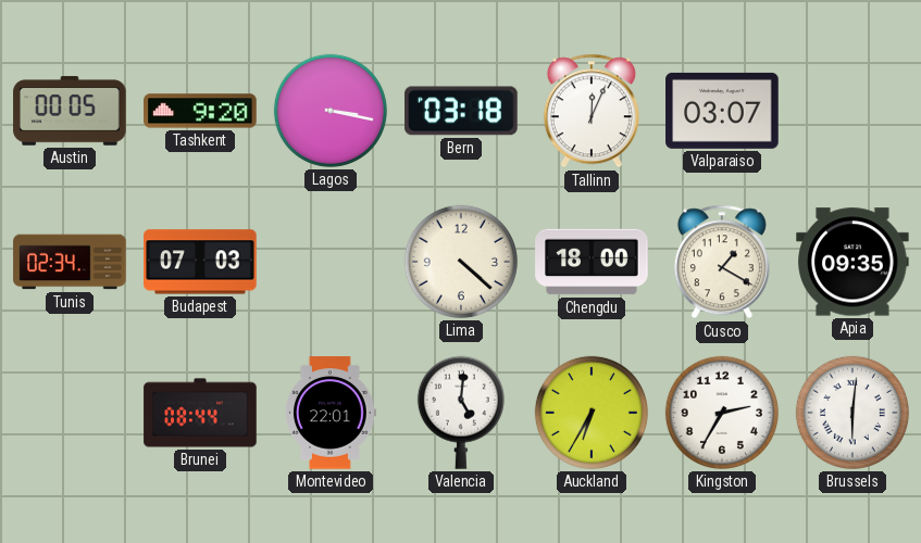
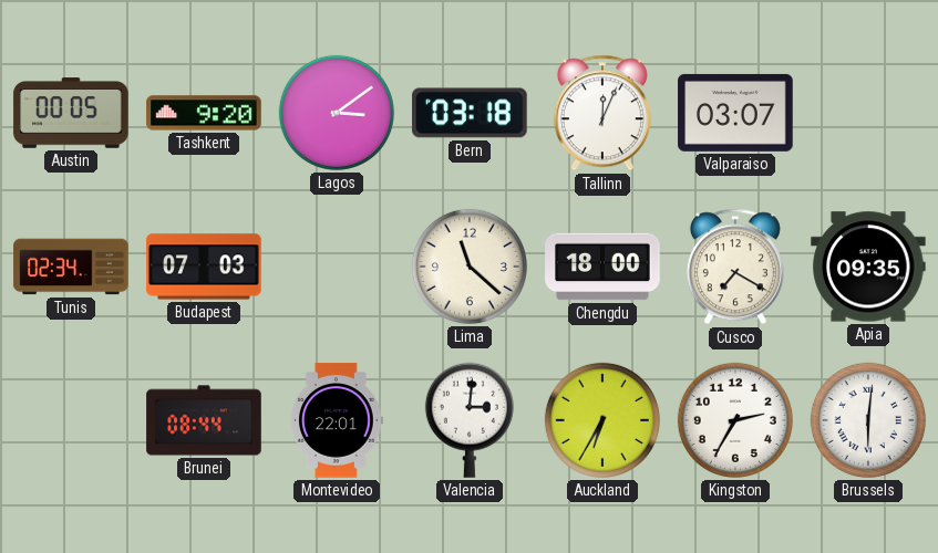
Lagos: 3:17 -> 3:09
Lima: 4:22 -> 11:22
Cusco: 1:20 -> 7:20
Valencia: 5:01 -> 3:01
